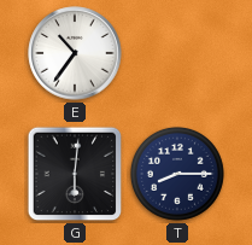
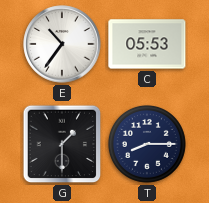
C: none -> 05:53
G: 6:01 -> 1:30
